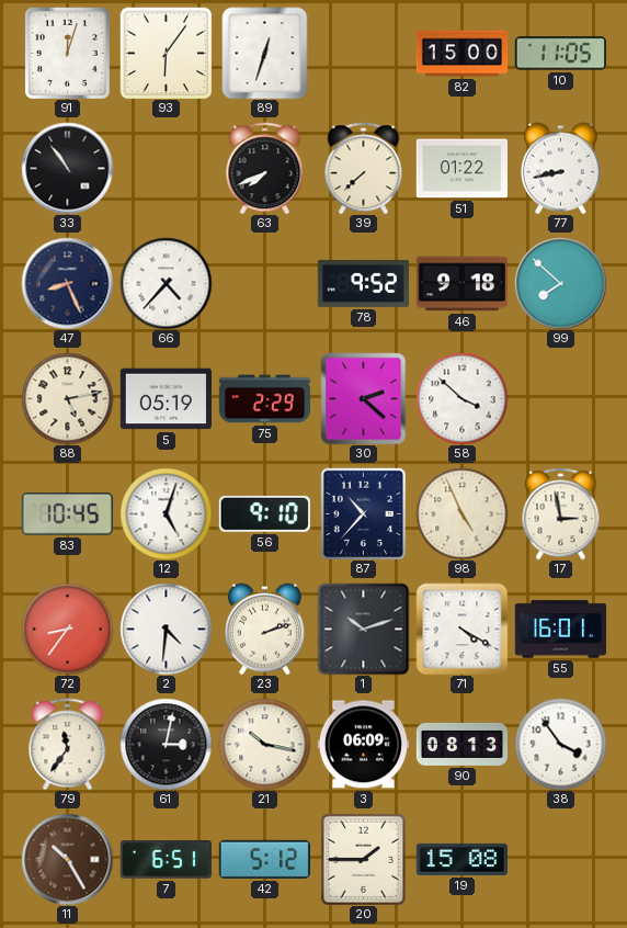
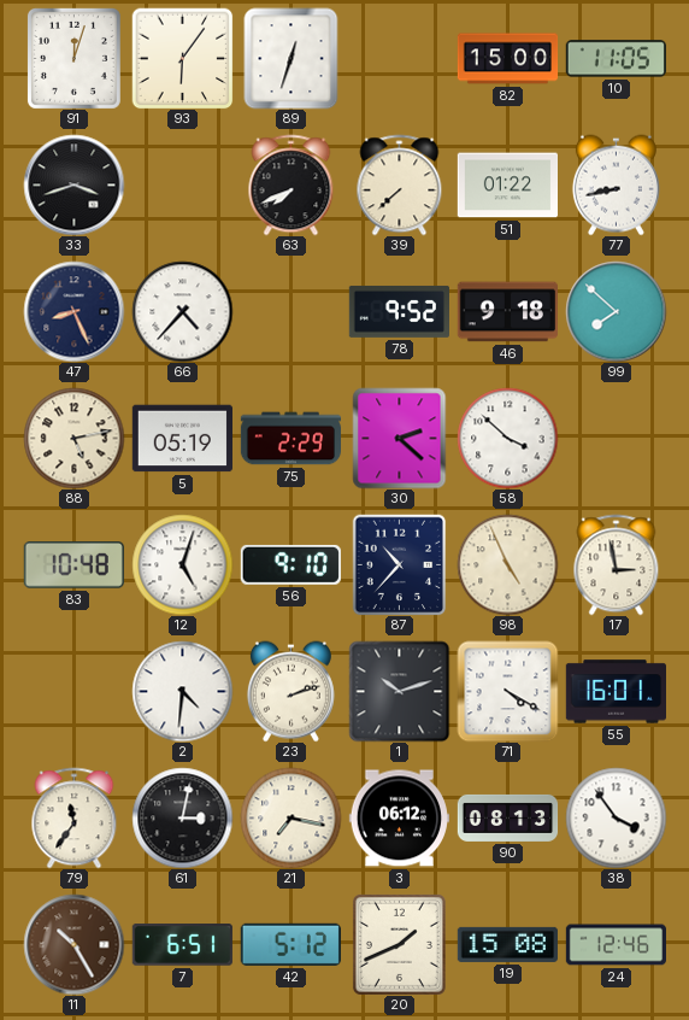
33: 10:54 -> 3:42
83: 10:45 -> 10:48
72: 8:36 -> none
21: 10:17 -> 7:17
3: 06:09 -> 06:12
20: 1:45 -> 1:41
24: none -> 12:46
